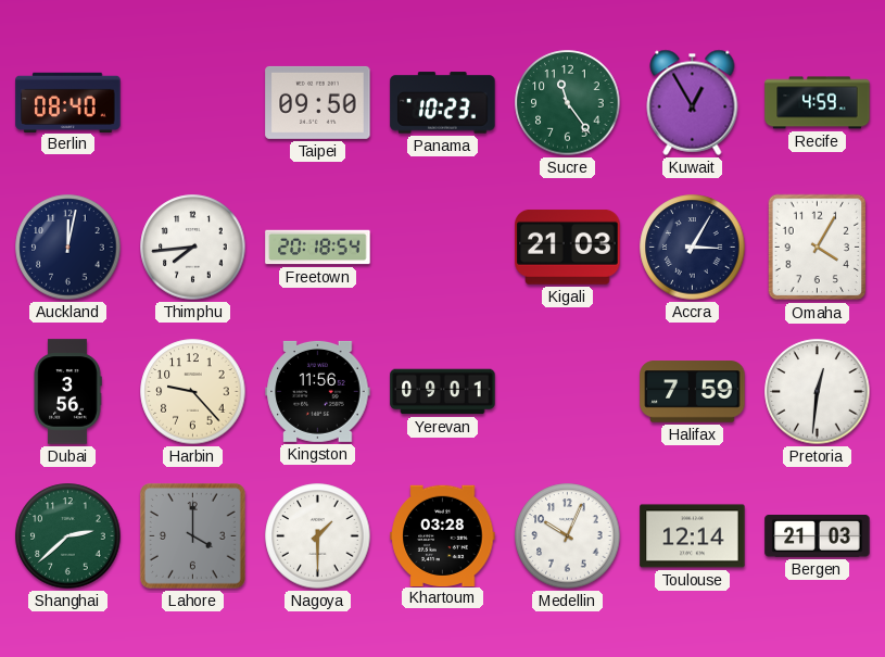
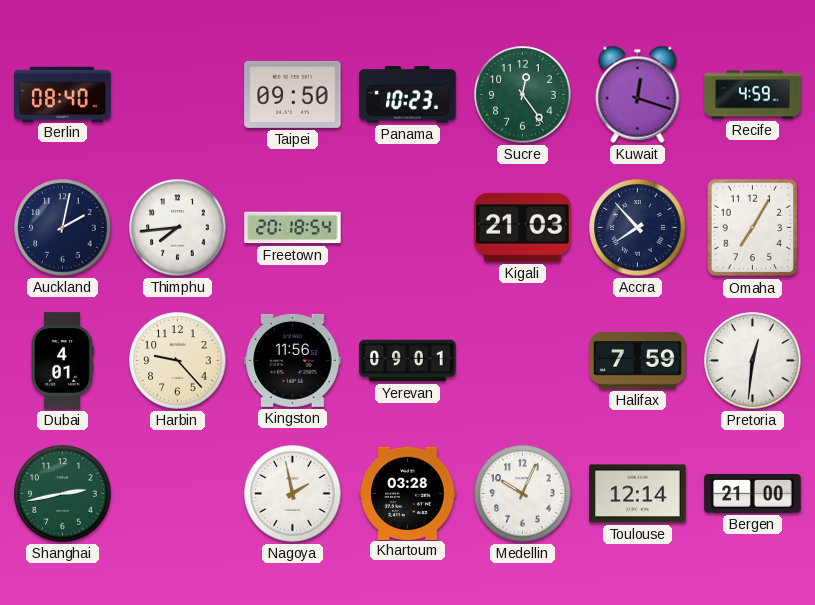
Sucre: 11:24 -> 12:24
Kuwait: 12:55 -> 12:18
Auckland: 12:02 -> 2:02
Accra: 3:05 -> 7:53
Omaha: 4:05 -> 7:05
Dubai: 3:56 -> 4:01
Shanghai: 2:38 -> 2:43
Lahore: 4:00 -> none
Nagoya: 1:30 -> 1:58
Bergen: 21:03 -> 21:00
